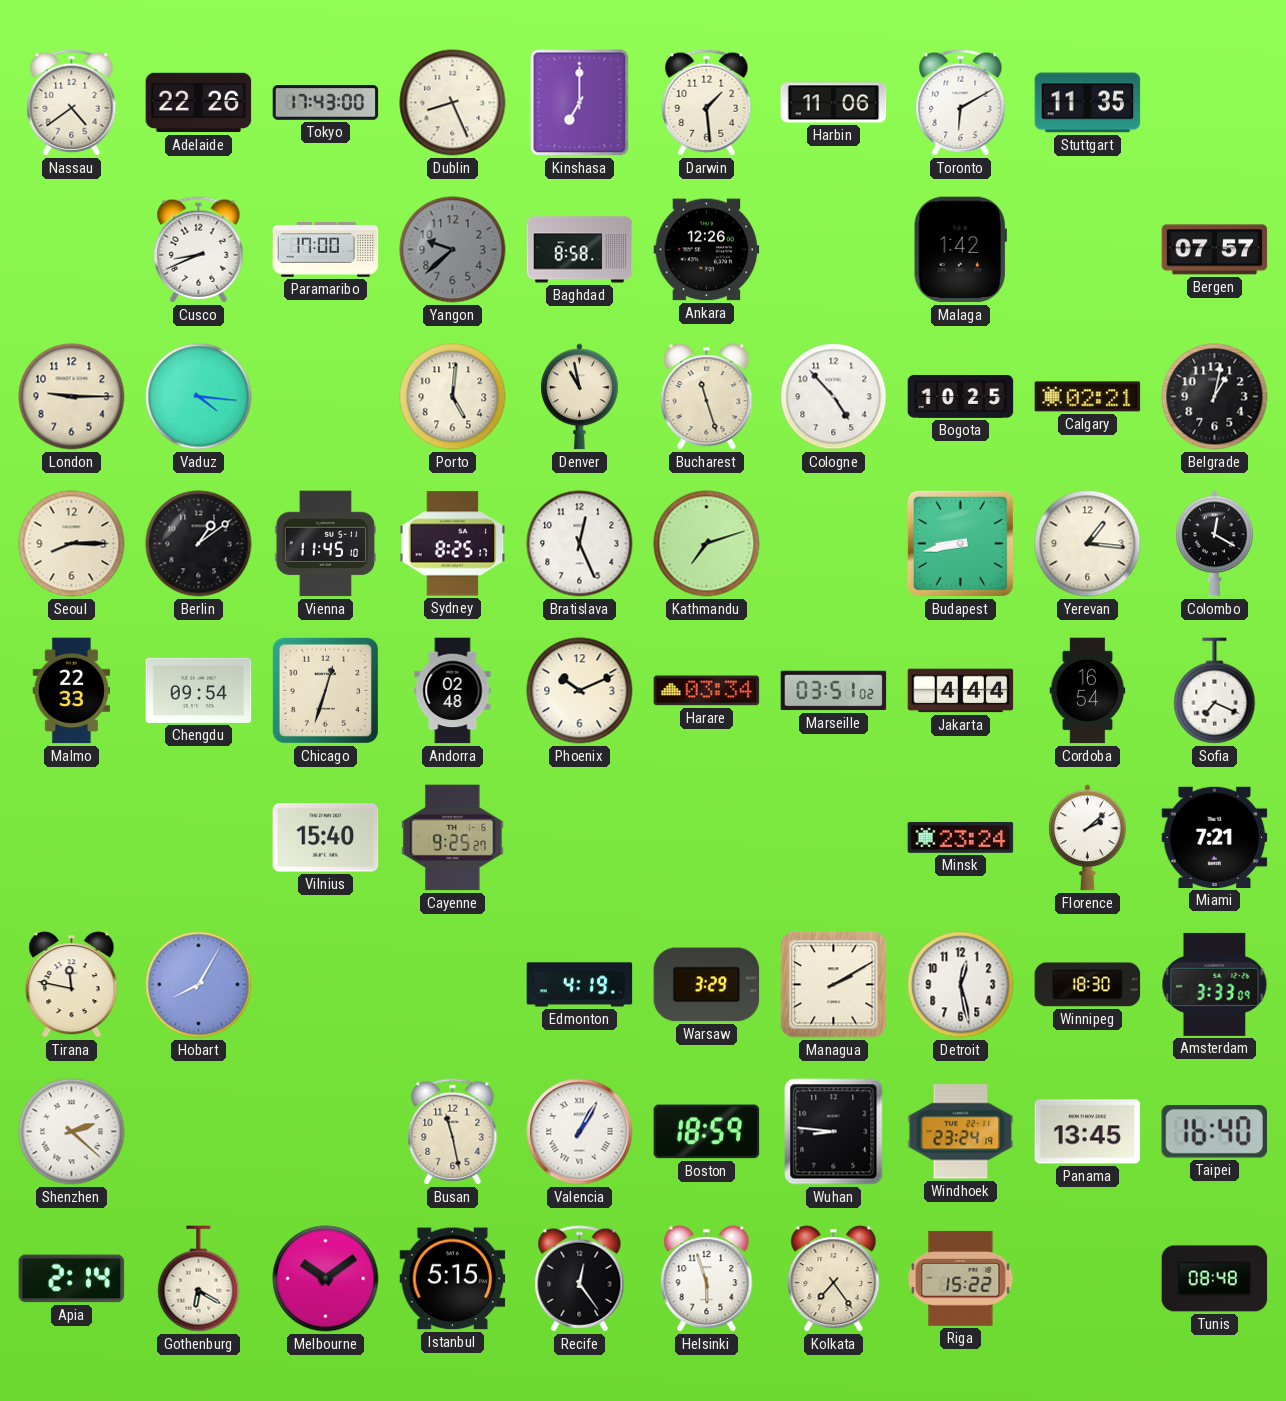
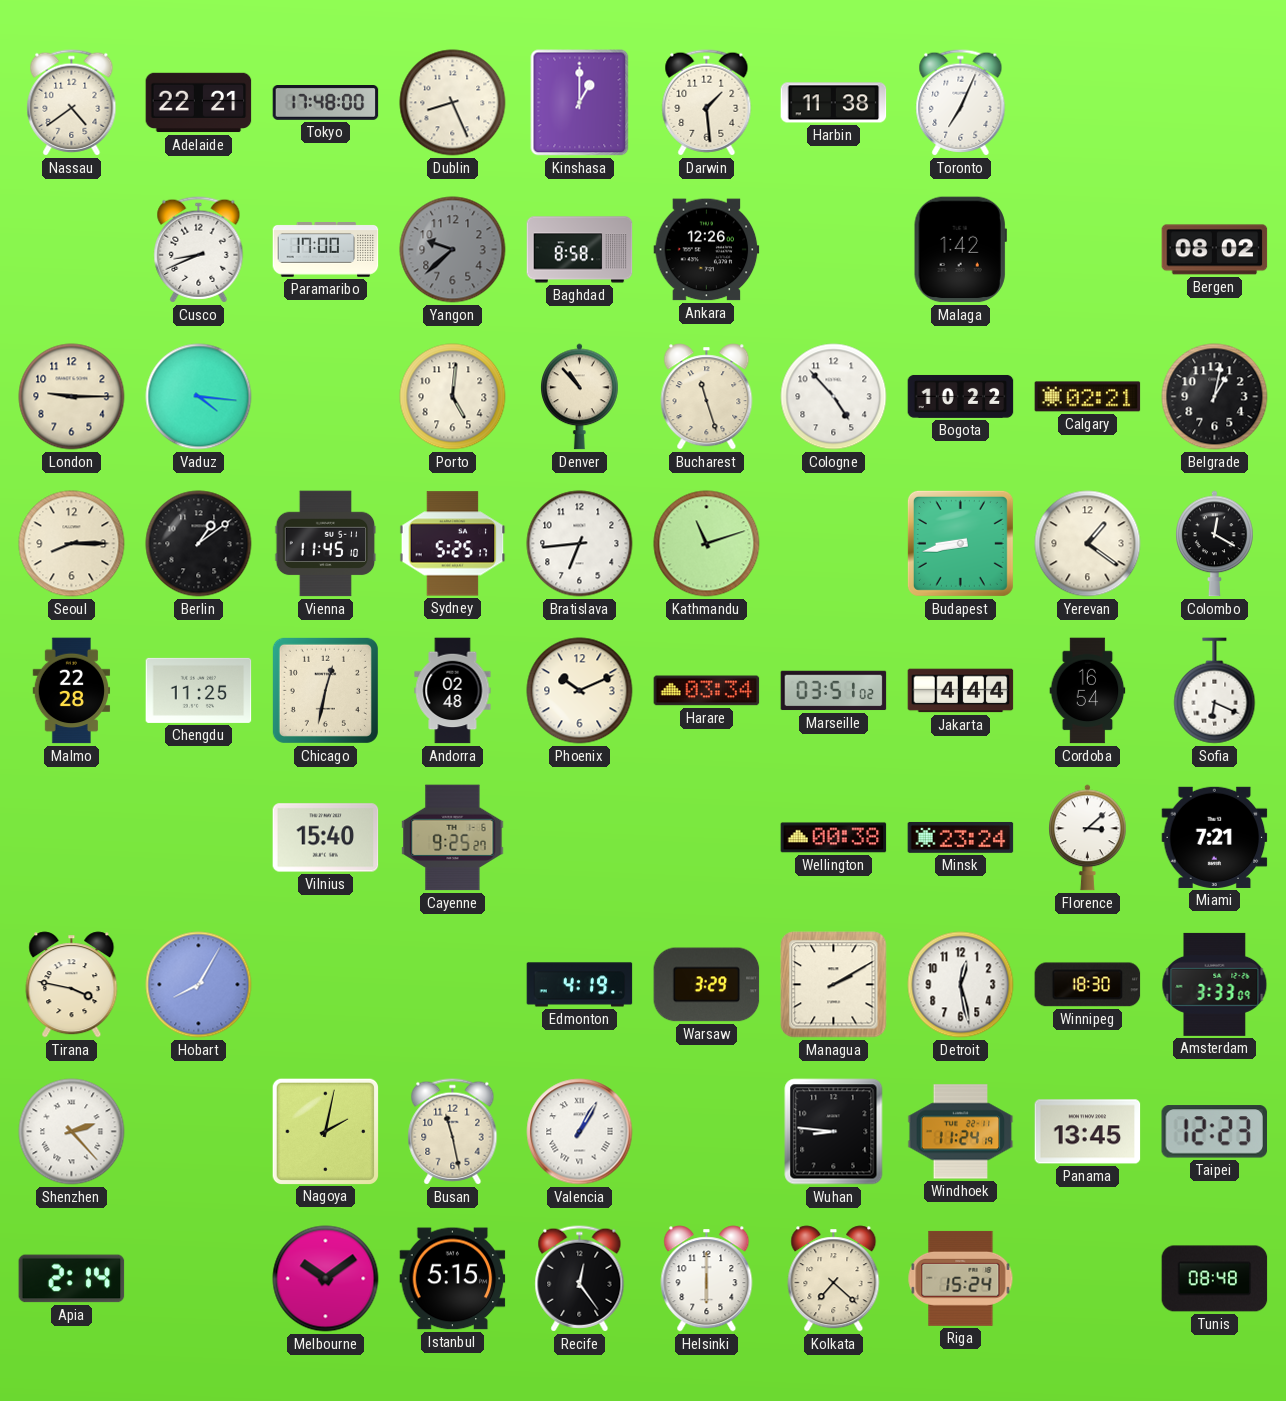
Adelaide: 22:26 -> 22:21
Tokyo: 17:43 -> 17:48
Kinshasa: 7:00 -> 1:00
Harbin: 11:06 -> 11:38
Toronto: 6:10 -> 7:04
Stuttgart: 11:35 -> none
Bergen: 07:57 -> 08:02
Denver: 10:58 -> 10:53
Bogota: 10:25 -> 10:22
Sydney: 8:25 -> 5:25
Bratislava: 12:26 -> 6:44
Kathmandu: 7:12 -> 11:12
Yerevan: 1:16 -> 1:21
Malmo: 22:33 -> 22:28
Chengdu: 09:54 -> 11:25
Chicago: 12:33 -> 12:32
Sofia: 7:19 -> 6:19
Wellington: none -> 00:38
Florence: 2:08 -> 3:08
Tirana: 11:47 -> 3:47
Shenzhen: 2:22 -> 2:23
Nagoya: none -> 2:02
Boston: 18:59 -> none
Windhoek: 23:24 -> 11:24
Taipei: 16:40 -> 12:23
Gothenburg: 6:20 -> none
Helsinki: 5:57 -> 6:00
Kolkata: 7:24 -> 7:22
Riga: 15:22 -> 15:24
